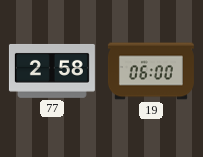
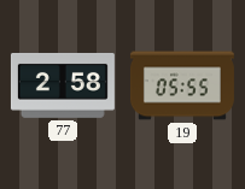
19: 06:00 -> 05:55
